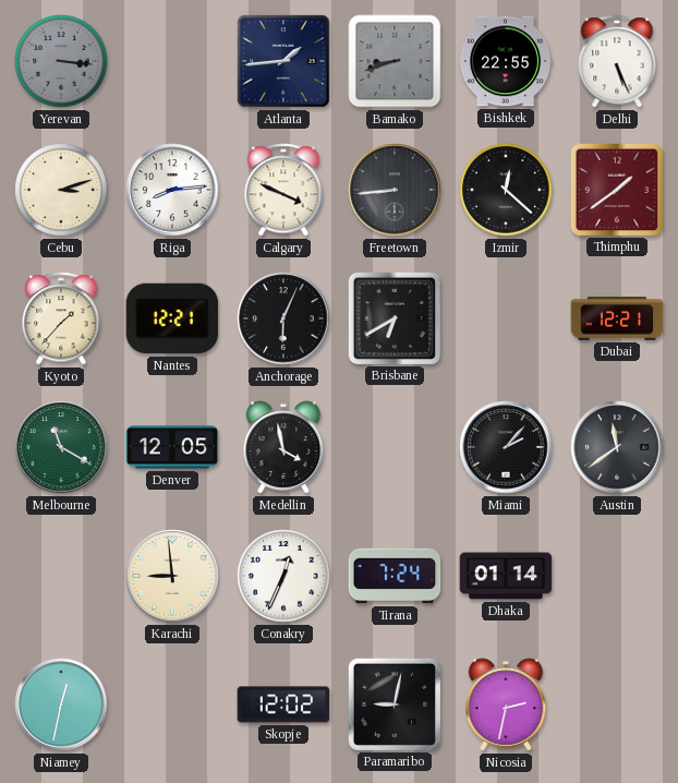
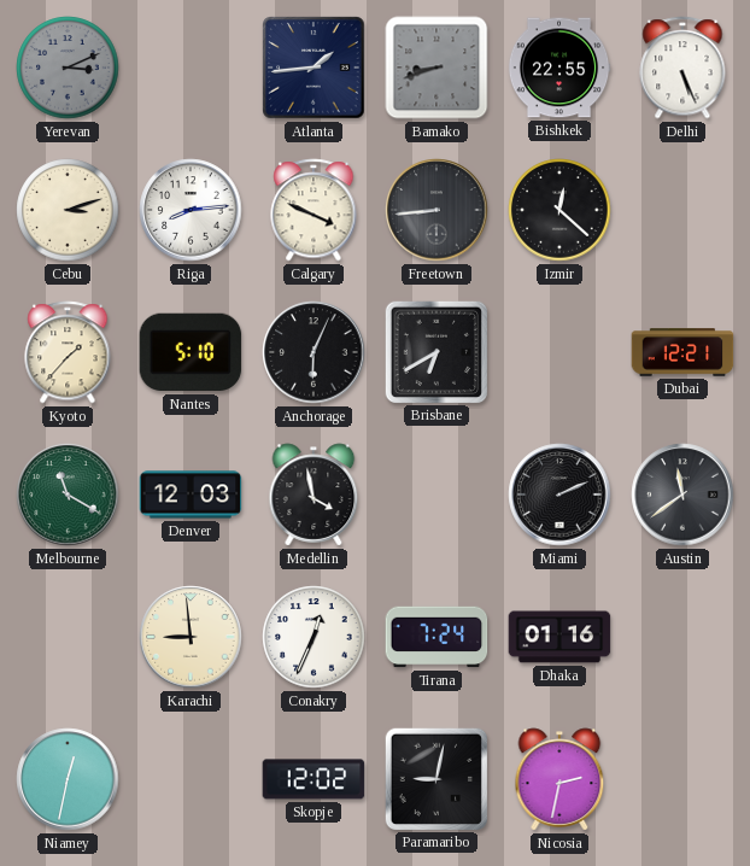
Yerevan: 3:16 -> 3:11
Thimphu: 1:39 -> none
Nantes: 12:21 -> 5:10
Denver: 12:05 -> 12:03
Miami: 2:07 -> 2:11
Dhaka: 01:14 -> 01:16
